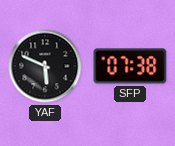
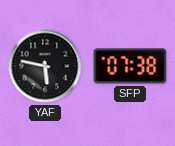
YAF: 5:49 -> 5:47
